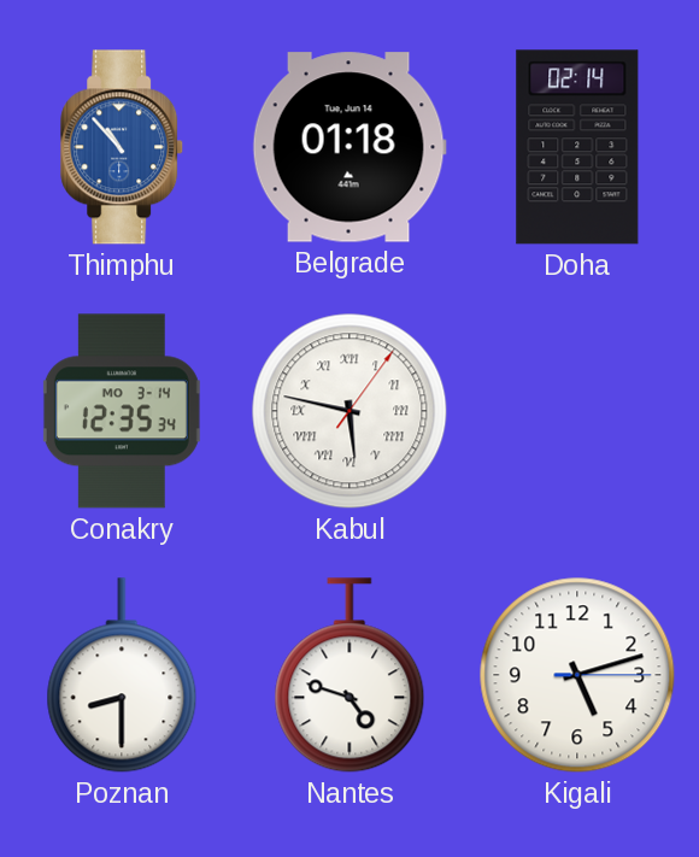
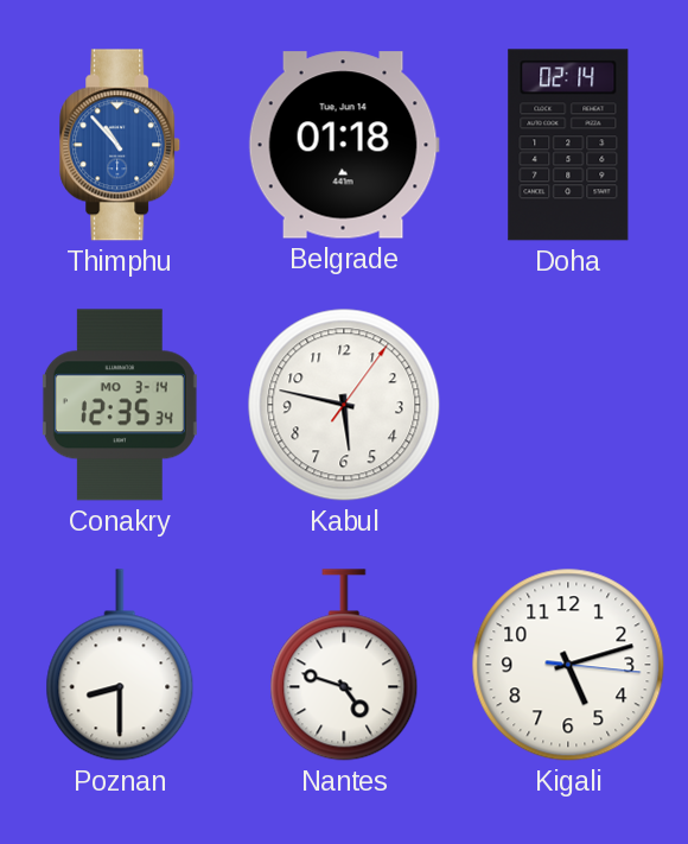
Kabul numerals: Roman -> Arabic
Kigali: 5:12:15 -> 5:12:16
